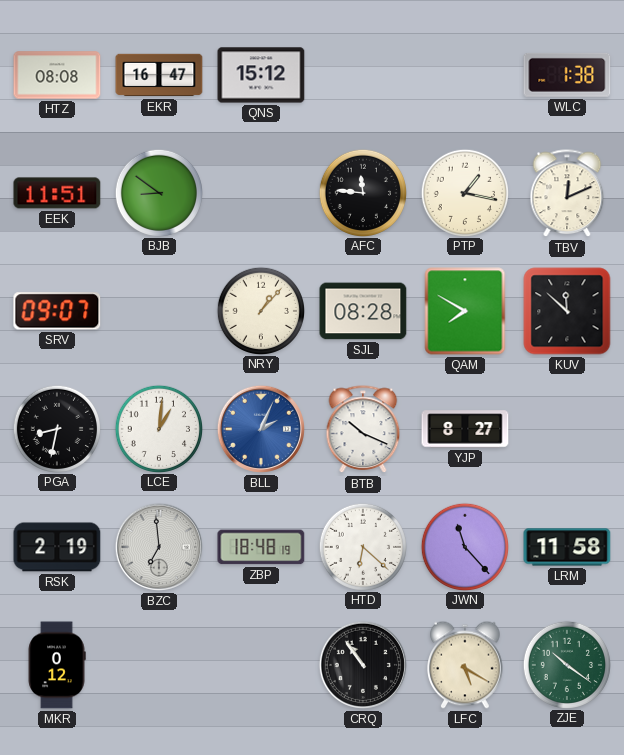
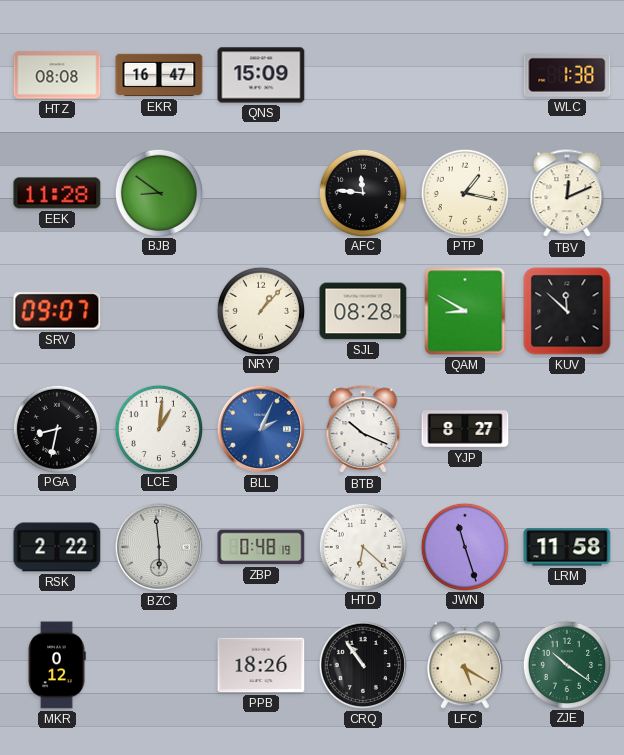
QNS: 15:12 -> 15:09
EEK: 11:51 -> 11:28
QAM: 7:50 -> 8:50
RSK: 2:19 -> 2:22
BZC: 6:59 -> 5:59
ZBP: 18:48 -> 0:48
JWN: 11:23 -> 11:27
PPB: none -> 18:26
